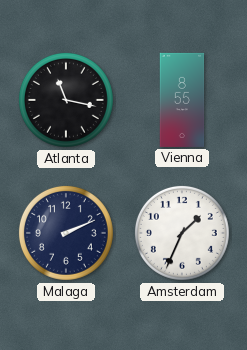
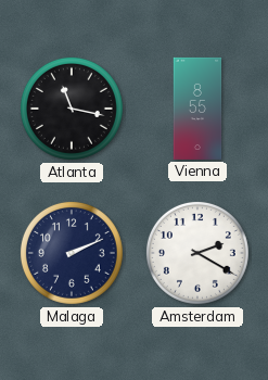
Amsterdam: 1:34 -> 2:20
